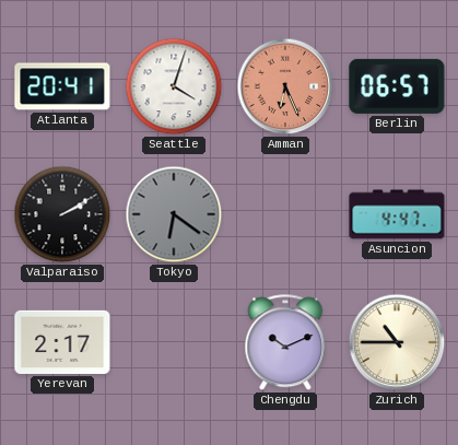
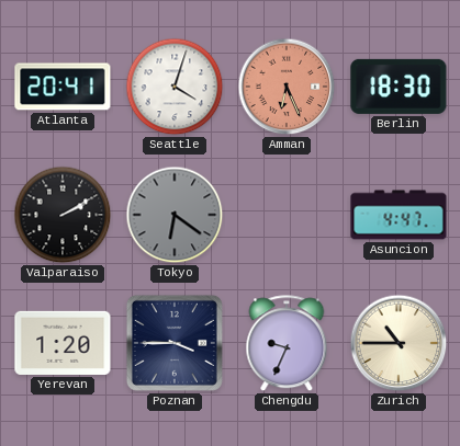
Berlin: 06:57 -> 18:30
Yerevan: 2:17 -> 1:20
Poznan: none -> 3:45
Chengdu: 10:11 -> 9:34
